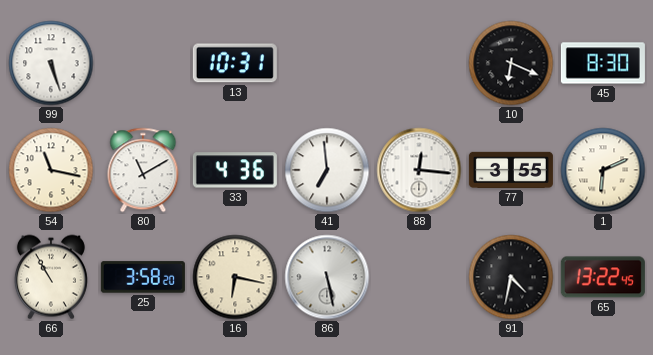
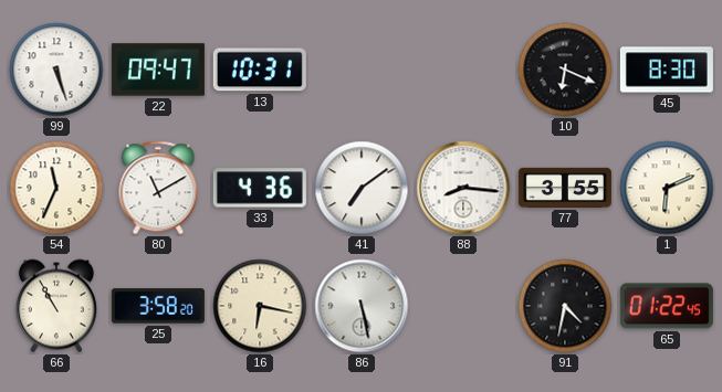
22: none -> 09:47
54: 11:17 -> 11:34
41: 6:59 -> 7:09
88: 12:16 -> 8:16
65: 13:22 -> 01:22
